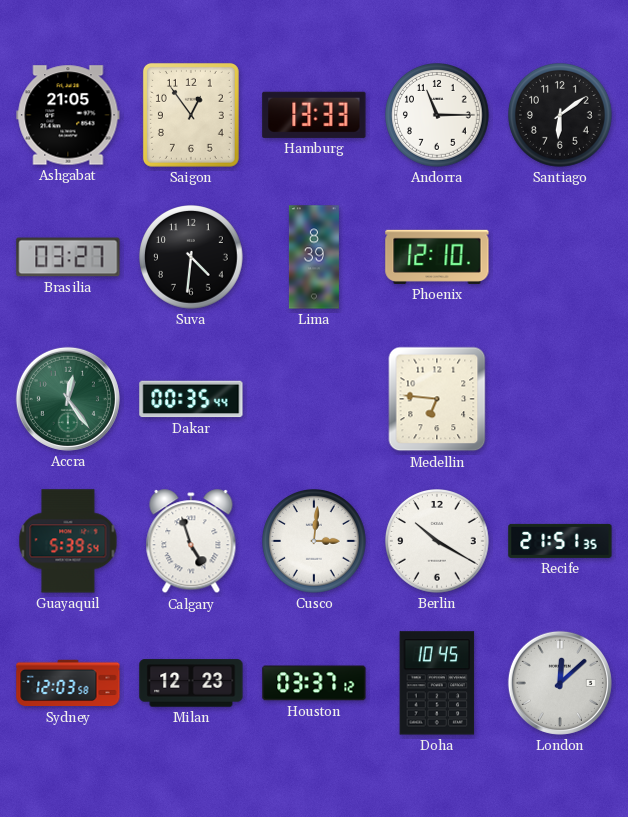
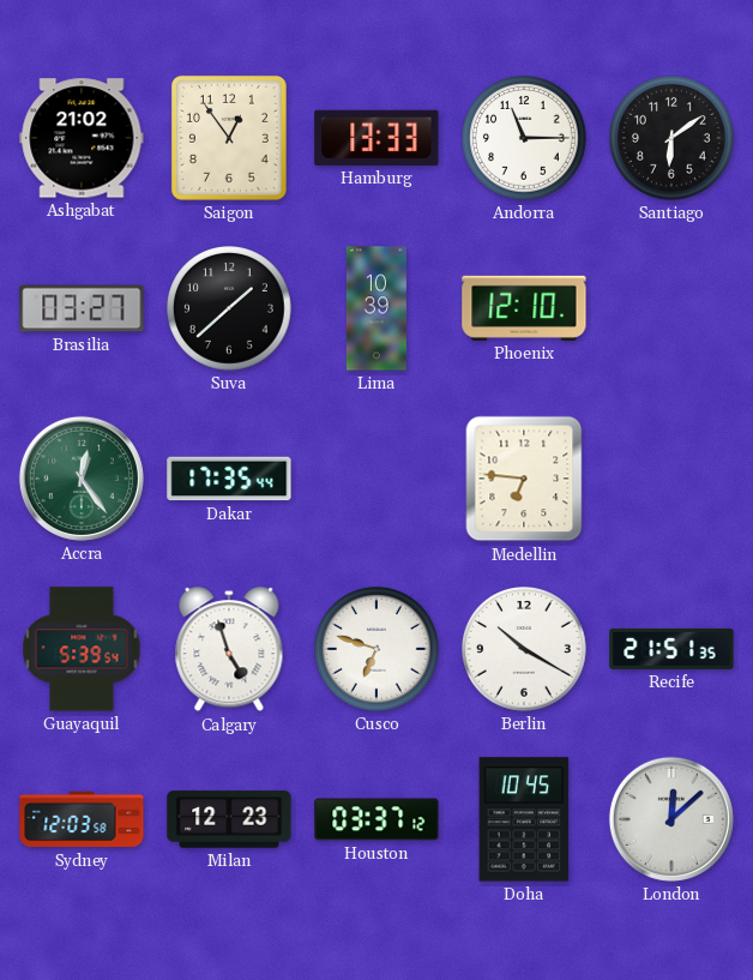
Ashgabat: 21:05 -> 21:02
Suva: 4:31 -> 1:38
Lima: 8:39 -> 10:39
Dakar: 00:35 -> 17:35
Cusco: 3:01 -> 6:48
